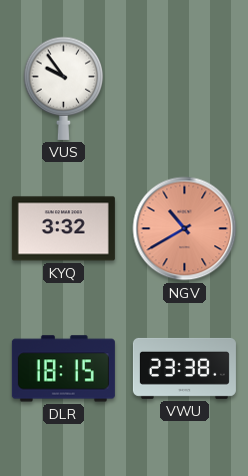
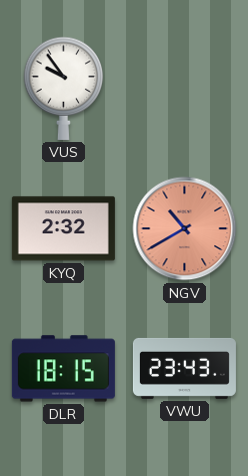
KYQ: 3:32 -> 2:32
VWU: 23:38 -> 23:43
